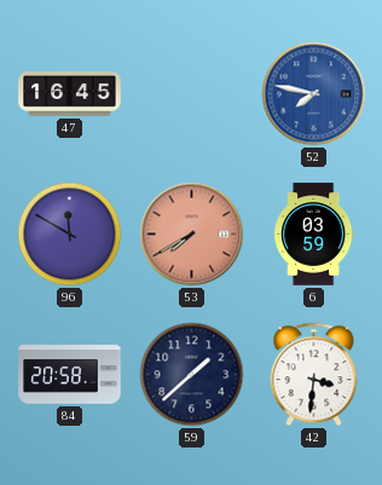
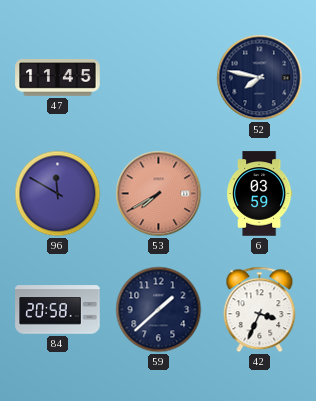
47: 16:45 -> 11:45
52 dial: blue -> navy
42: 3:31 -> 3:34
